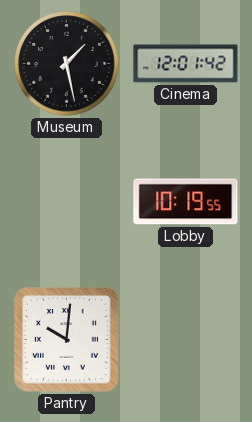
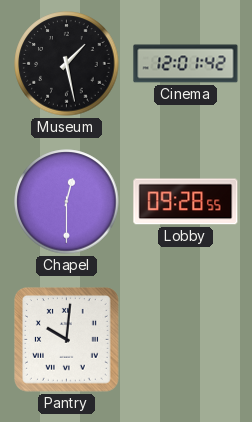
Chapel: none -> 12:30
Lobby: 10:19 -> 09:28
